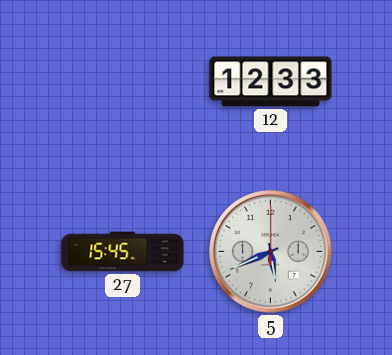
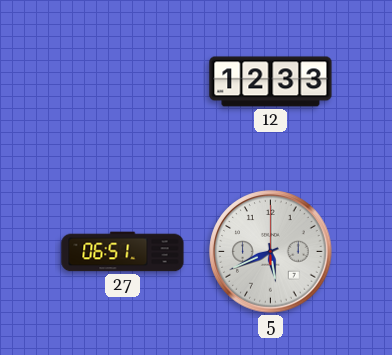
27: 15:45 -> 06:51
